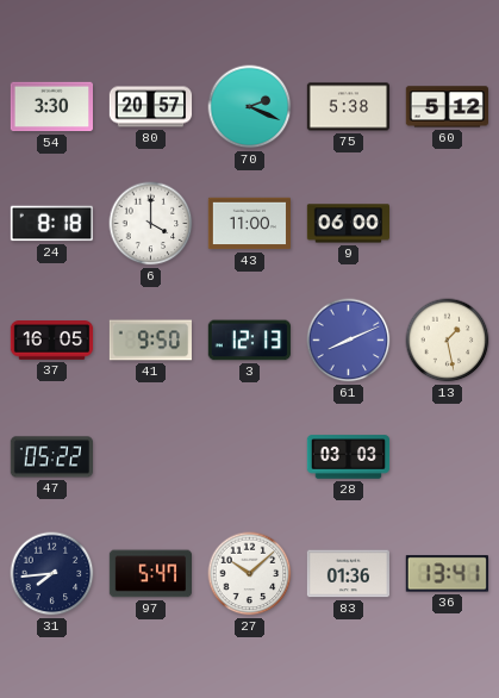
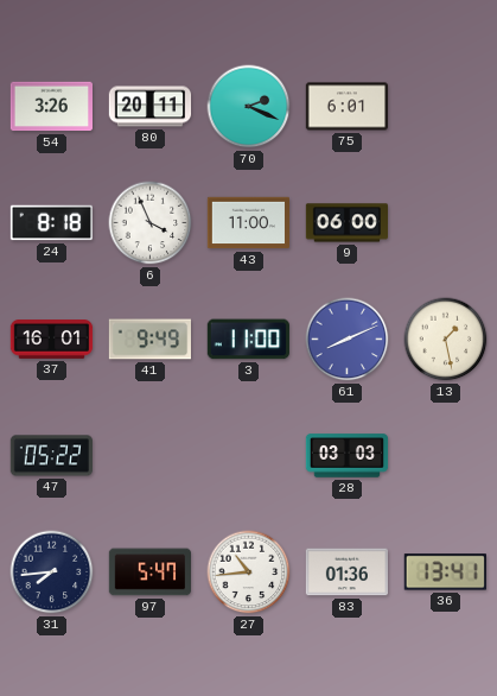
54: 3:30 -> 3:26
80: 20:57 -> 20:11
75: 5:38 -> 6:01
60: 5:12 -> none
6: 4:00 -> 3:56
37: 16:05 -> 16:01
41: 9:50 -> 9:49
3: 12:13 -> 11:00
27: 10:08 -> 10:44
